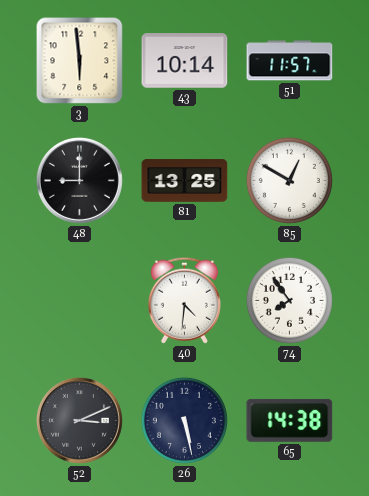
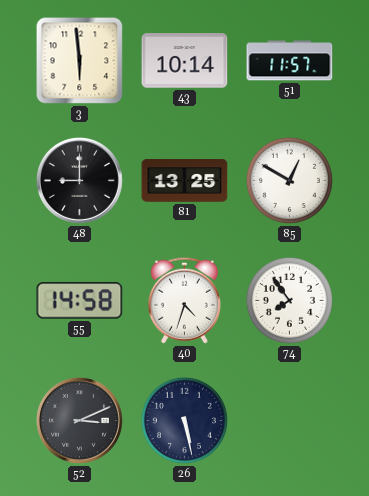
55: none -> 14:58
40: 4:31 -> 4:33
65: 14:38 -> none
